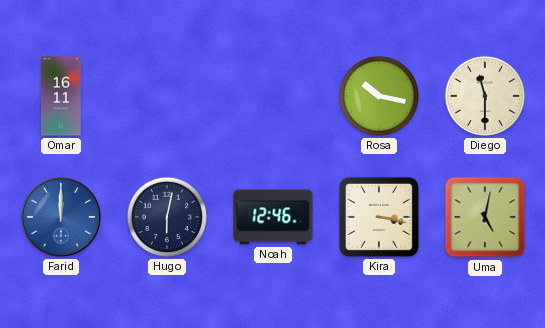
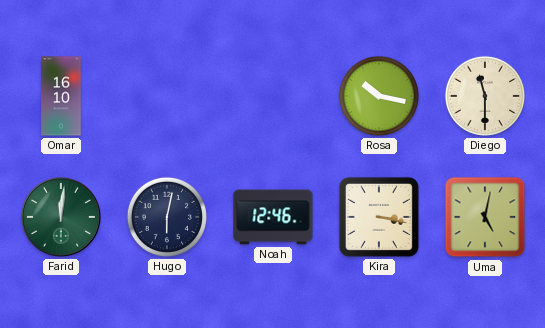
Omar: 16:11 -> 16:10
Farid: 12:00 -> 12:01
Farid dial: blue -> green
